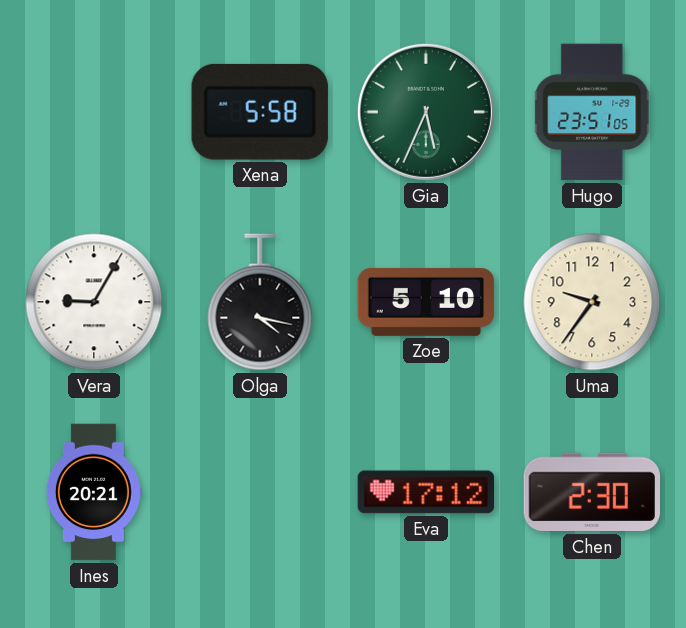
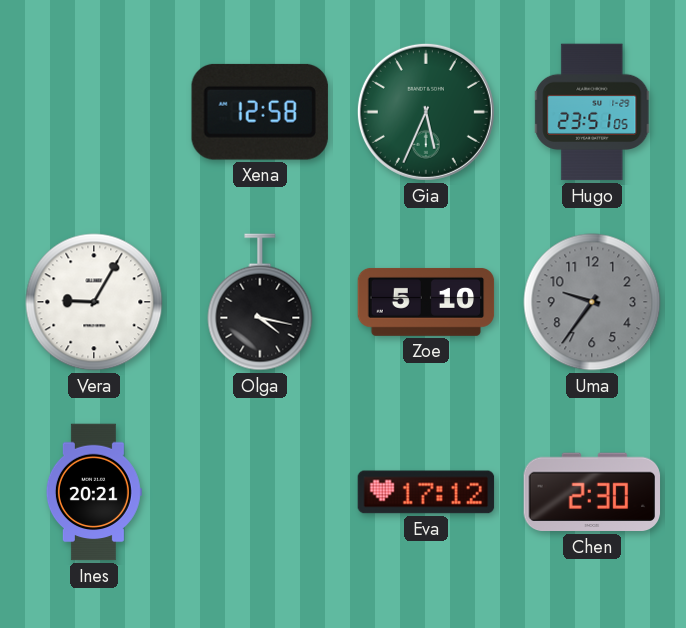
Xena: 5:58 -> 12:58
Uma dial: cream -> grey
